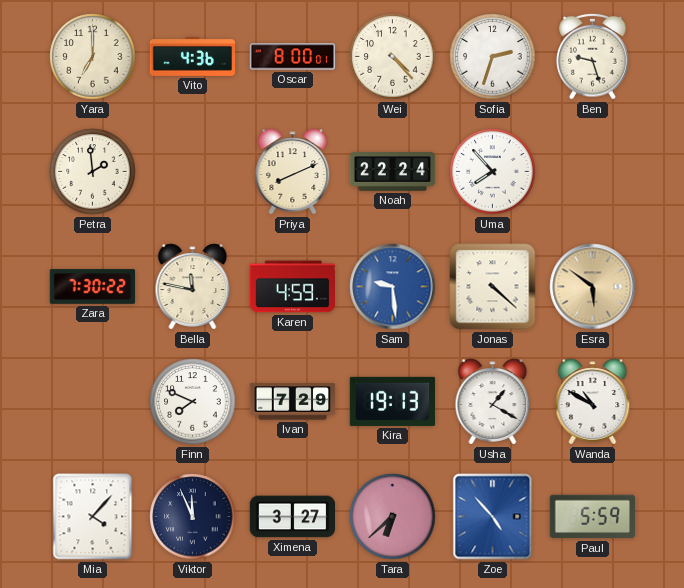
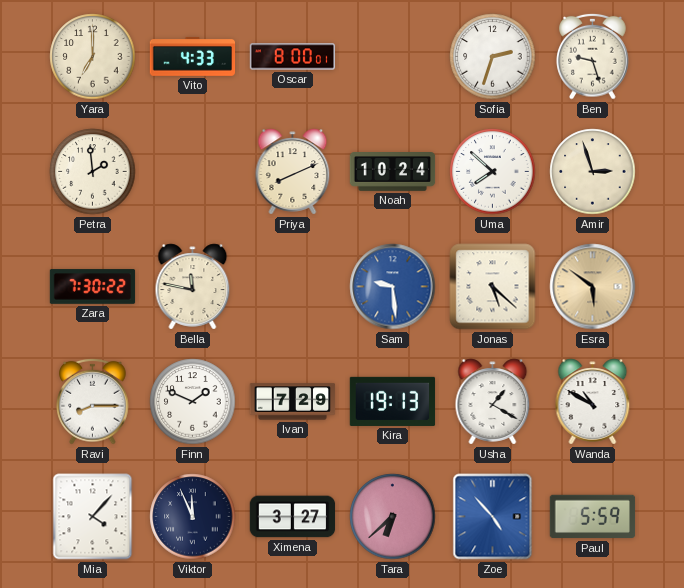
Vito: 4:36 -> 4:33
Wei: 4:23 -> none
Noah: 22:24 -> 10:24
Uma: 7:53 -> 7:52
Amir: none -> 2:57
Karen: 4:59 -> none
Jonas: 4:22 -> 5:22
Ravi: none -> 8:15
Finn: 7:49 -> 1:49
